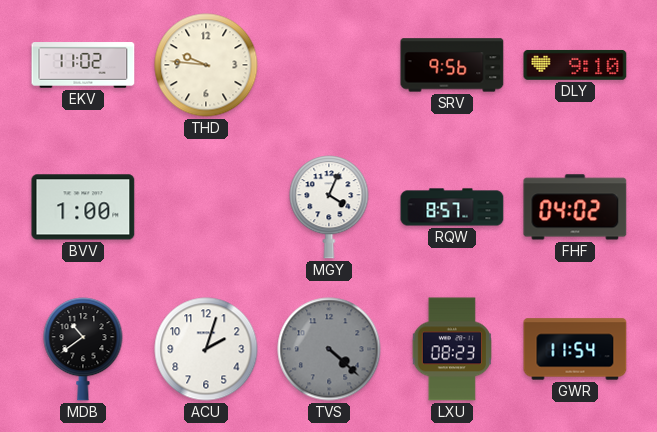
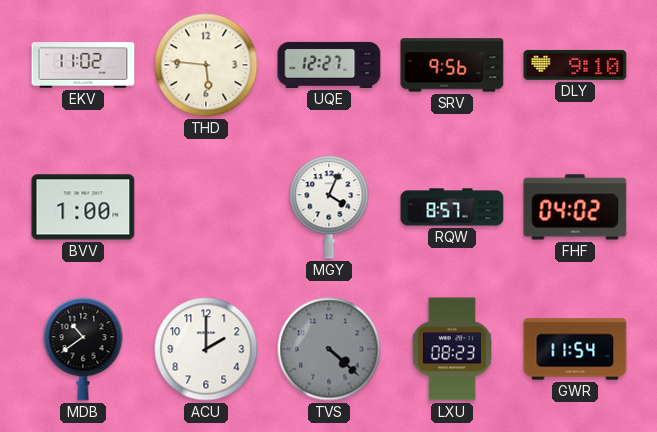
THD: 9:46 -> 5:46
UQE: none -> 12:27
ACU: 2:03 -> 2:00
